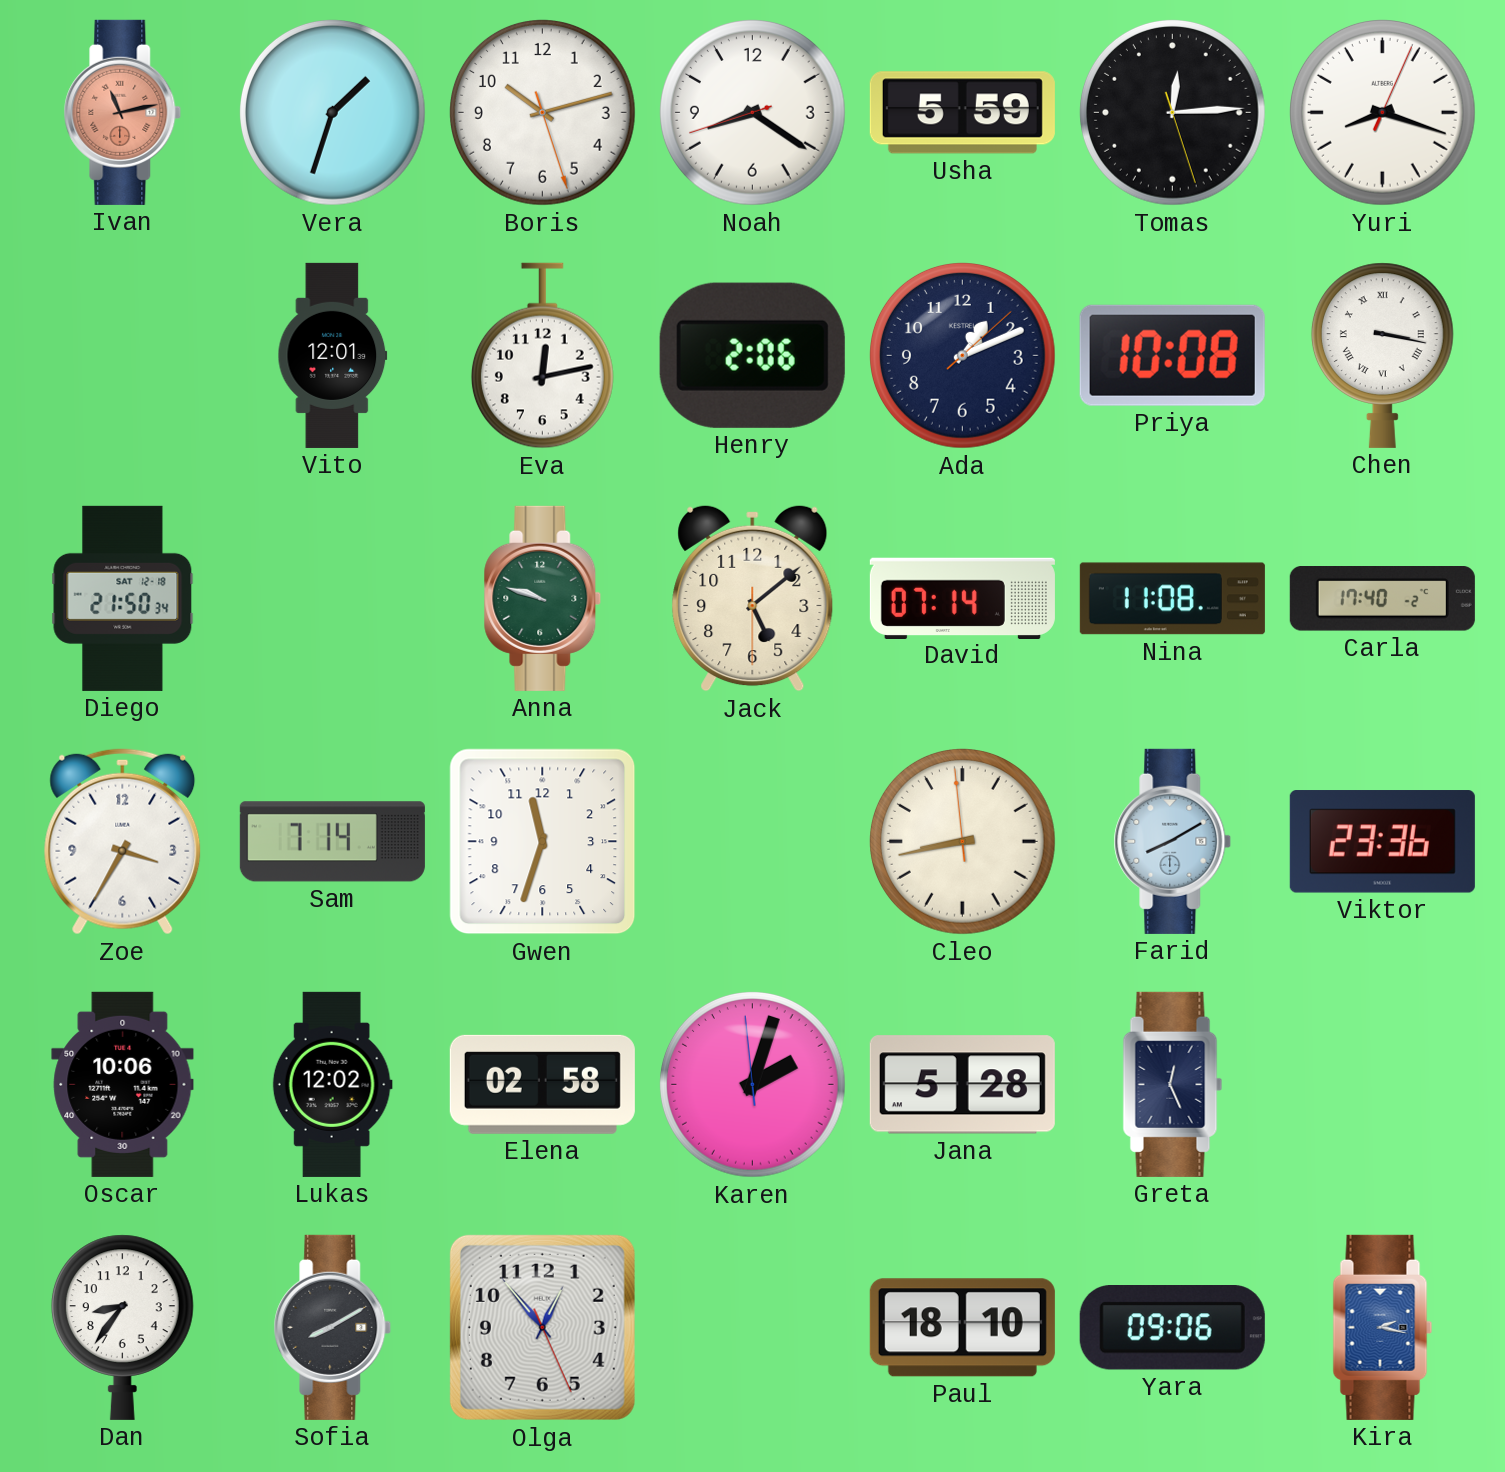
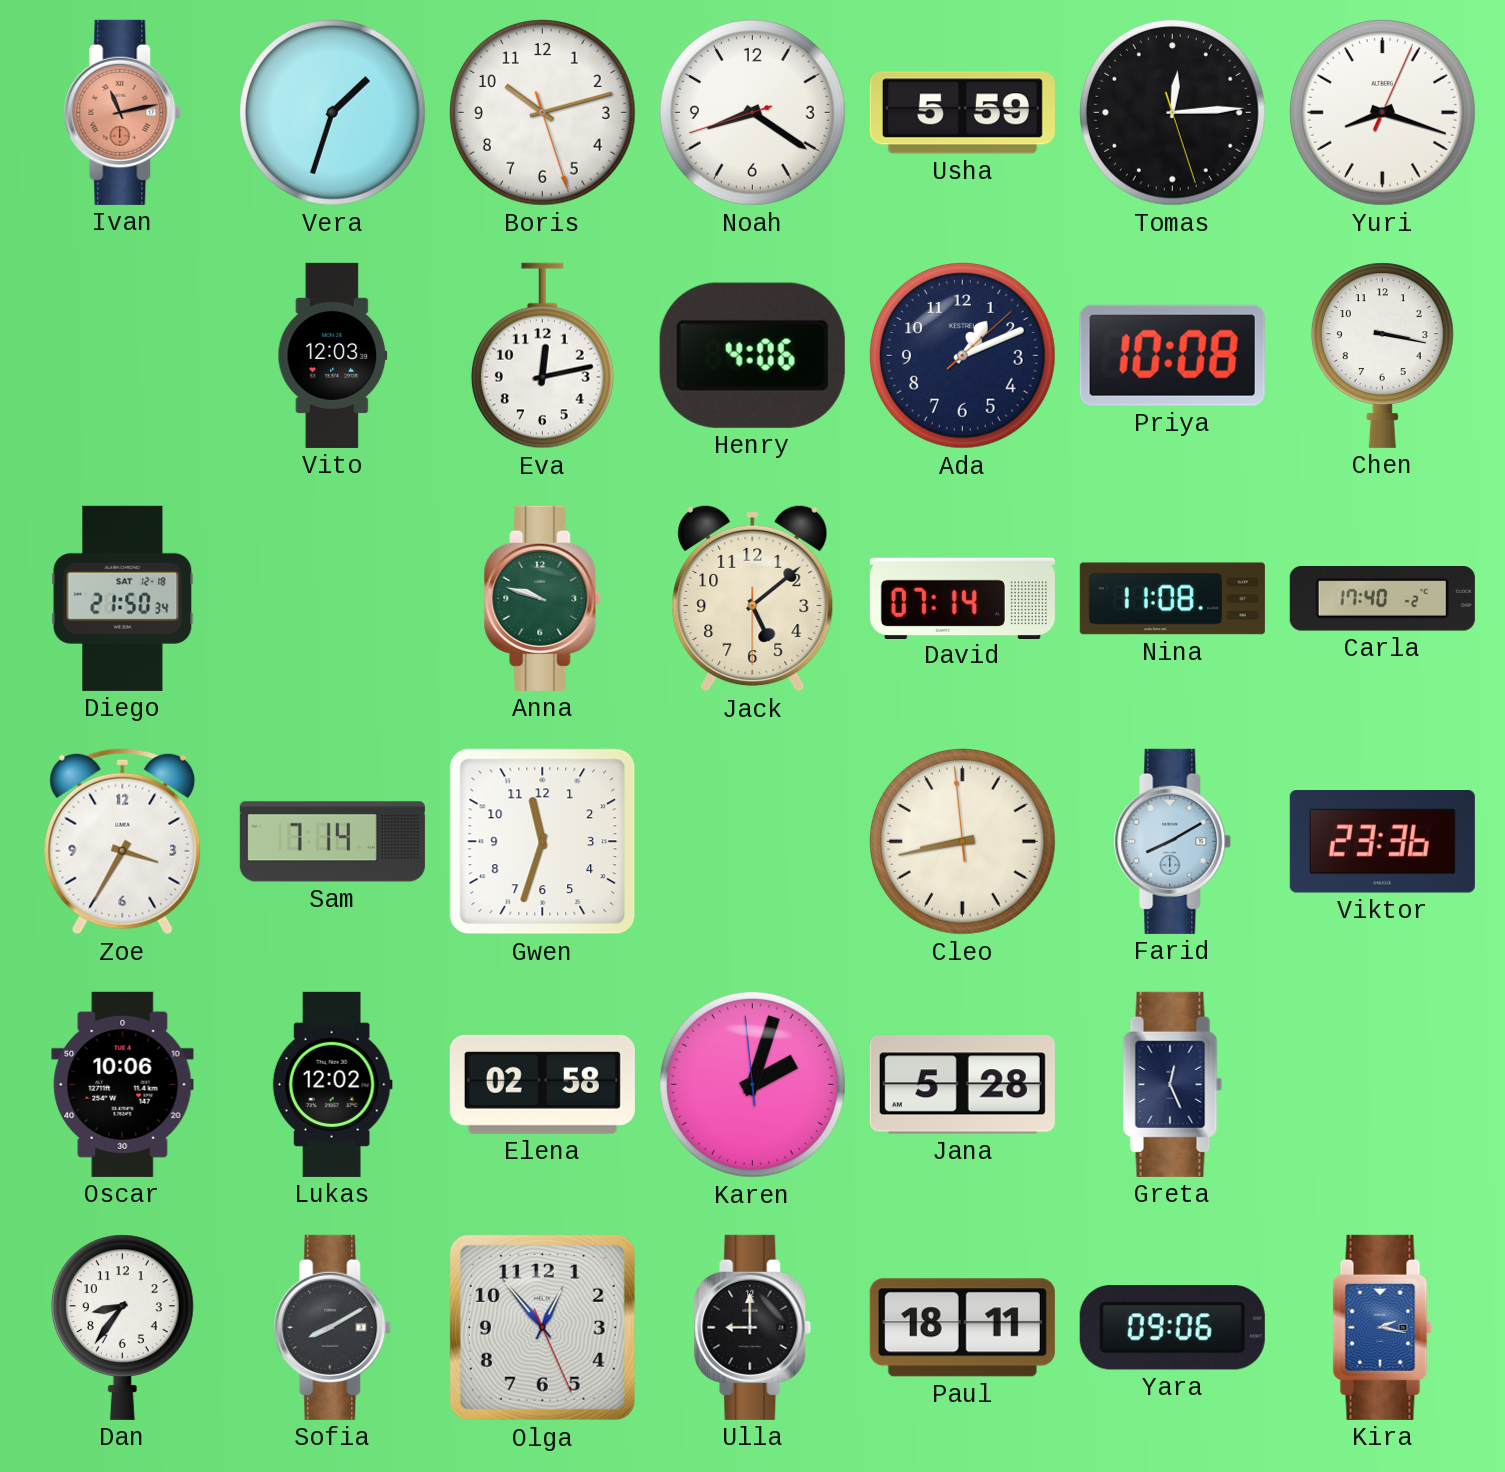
Vito: 12:01 -> 12:03
Henry: 2:06 -> 4:06
Chen numerals: Roman -> Arabic
Ulla: none -> 9:00
Paul: 18:10 -> 18:11
